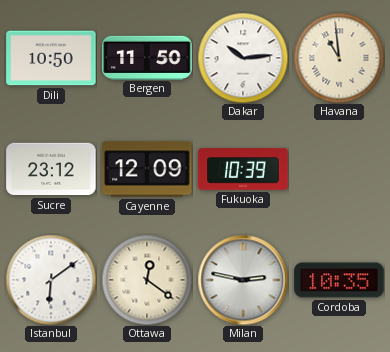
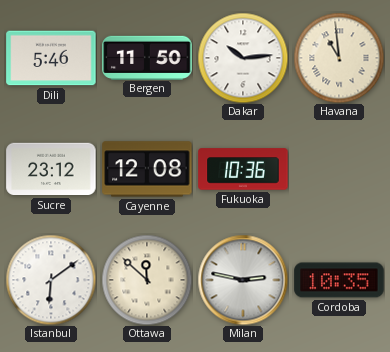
Dili: 10:50 -> 5:46
Cayenne: 12:09 -> 12:08
Fukuoka: 10:39 -> 10:36
Ottawa: 12:21 -> 11:52
